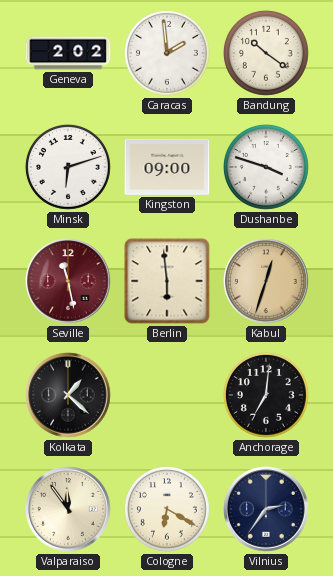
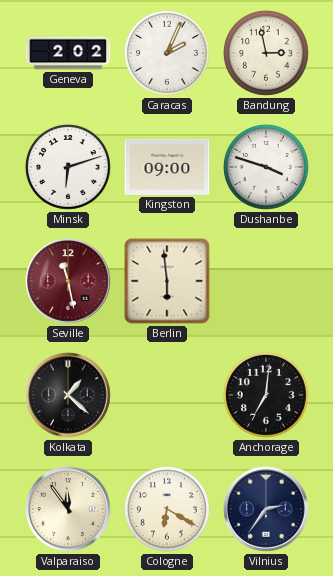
Caracas: 1:59 -> 2:04
Bandung: 10:21 -> 2:58
Kabul: 12:33 -> none
